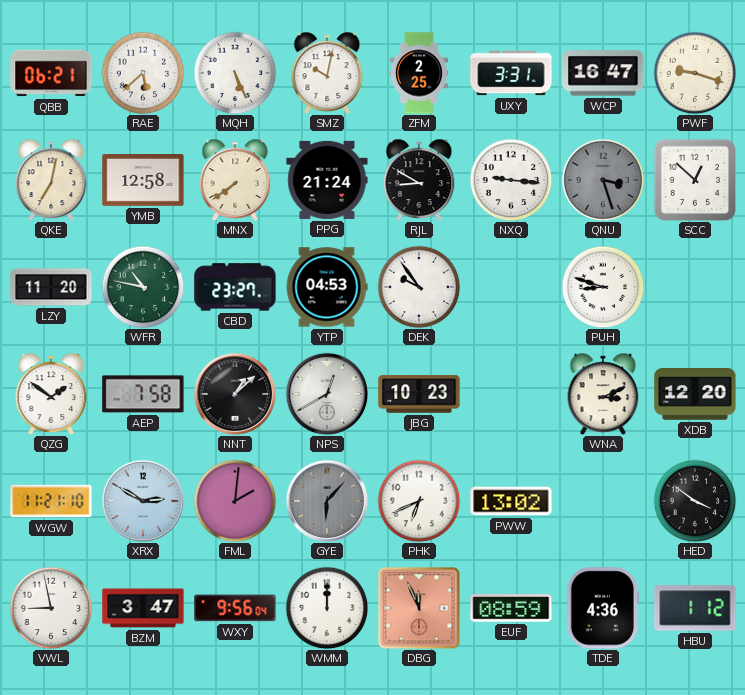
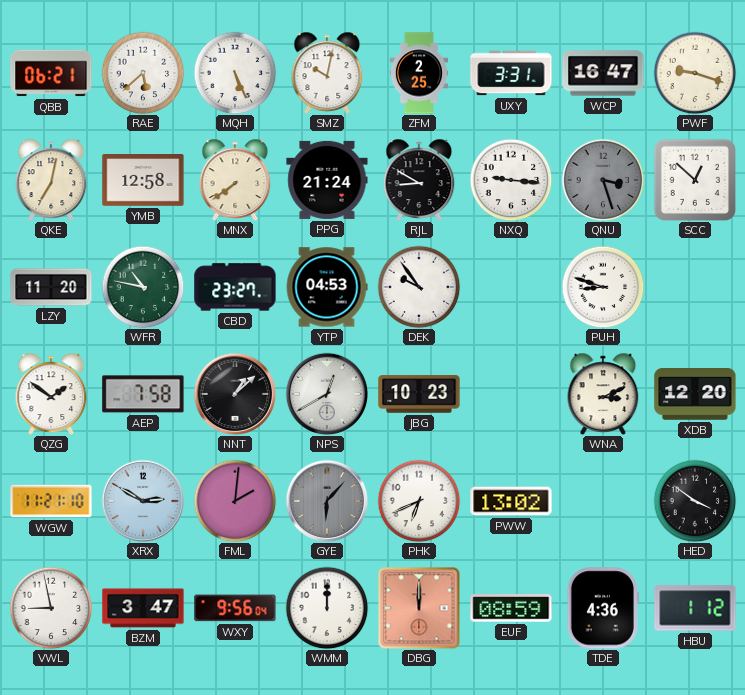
DBG: 11:56 -> 12:00
